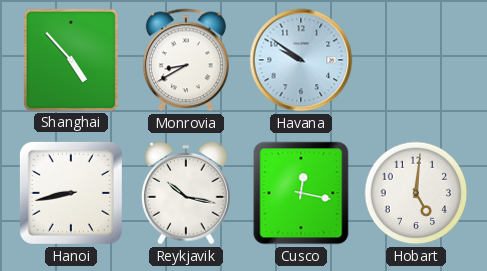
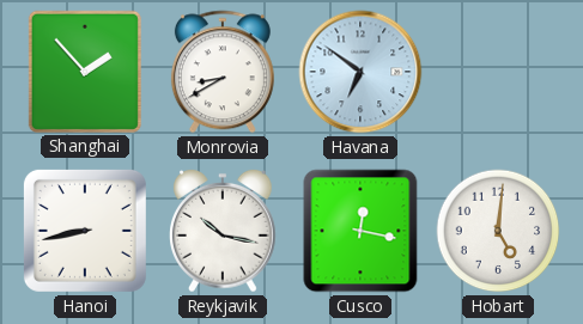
Shanghai: 4:53 -> 1:53
Havana: 9:51 -> 6:51
